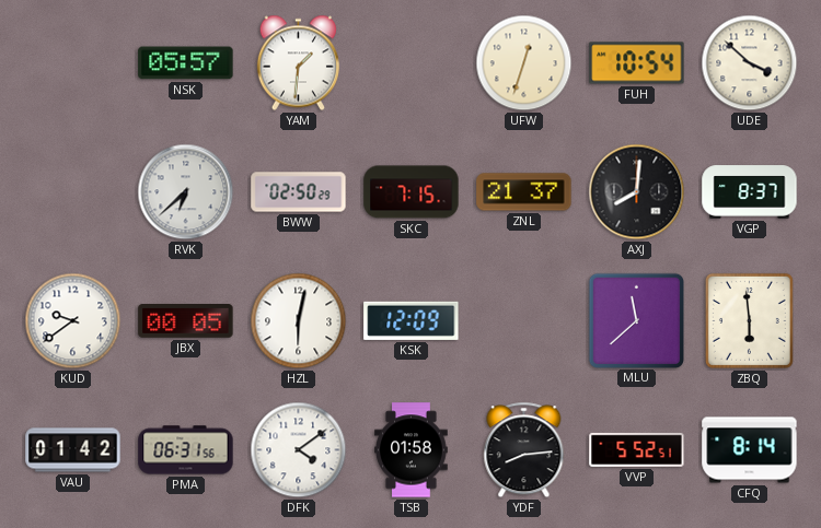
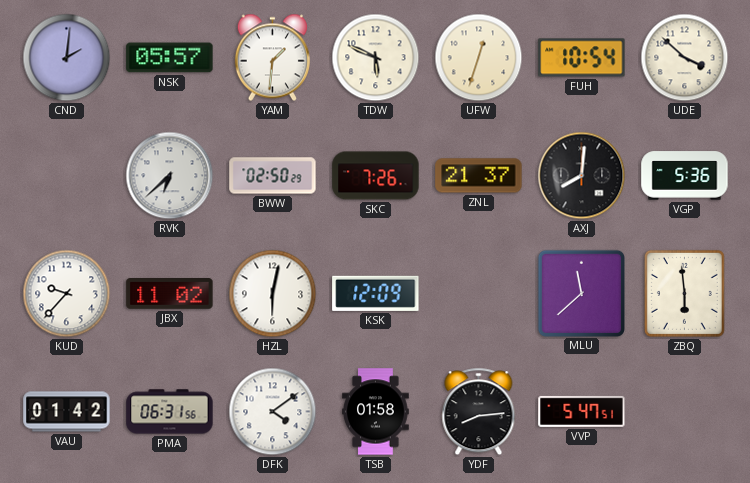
CND: none -> 2:01
TDW: none -> 5:49
SKC: 7:15 -> 7:26
VGP: 8:37 -> 5:36
KUD: 9:39 -> 9:37
JBX: 00:05 -> 11:02
VVP: 5:52 -> 5:47
CFQ: 8:14 -> none
